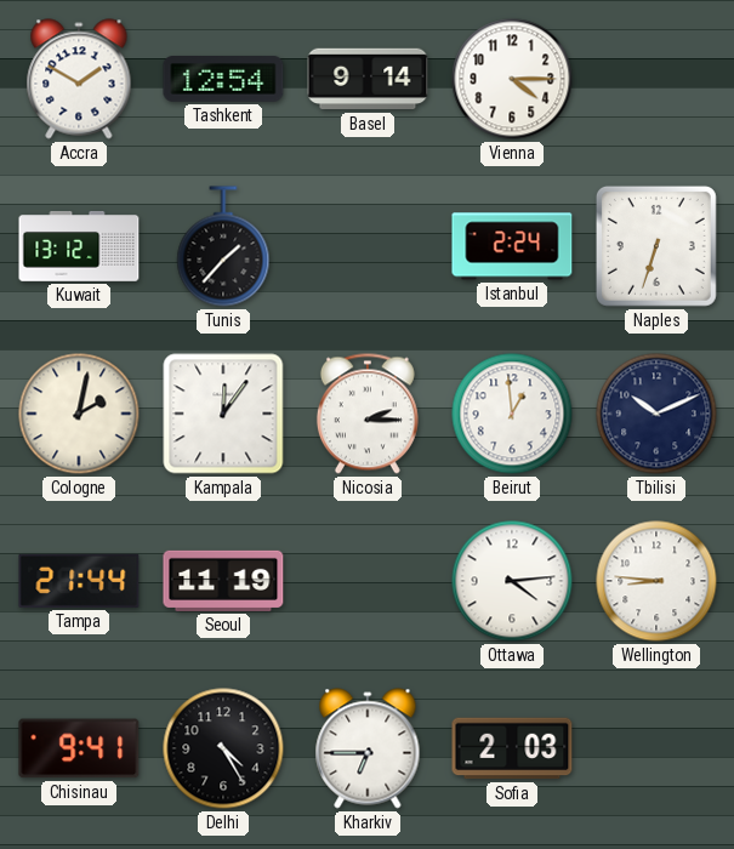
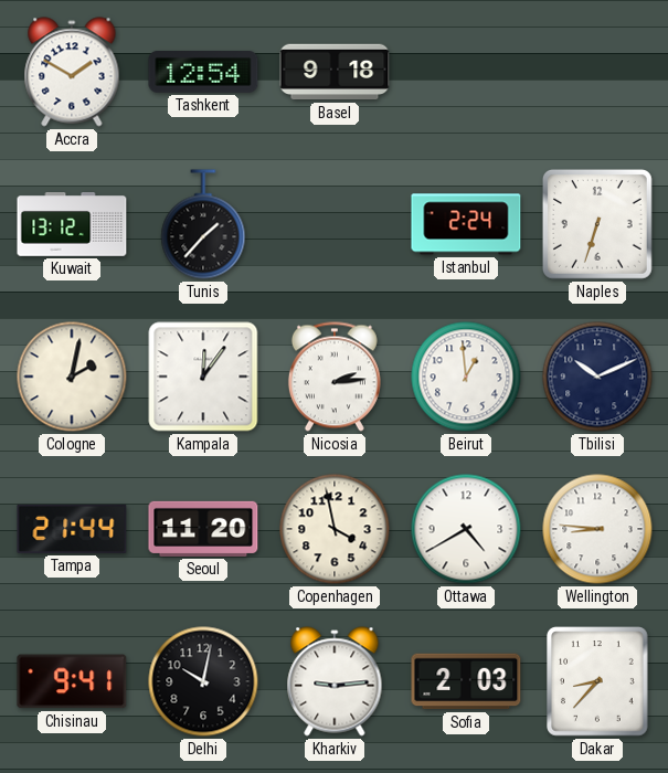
Basel: 9:14 -> 9:18
Vienna: 4:15 -> none
Nicosia: 2:15 -> 2:14
Seoul: 11:19 -> 11:20
Copenhagen: none -> 3:58
Ottawa: 4:14 -> 4:40
Delhi: 4:25 -> 10:02
Kharkiv: 6:45 -> 9:14
Dakar: none -> 8:37
